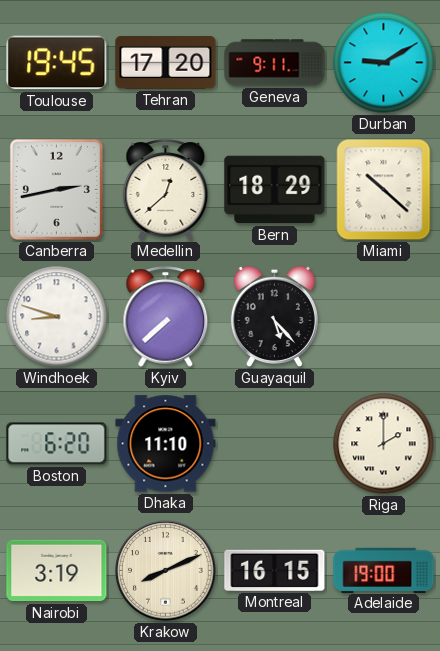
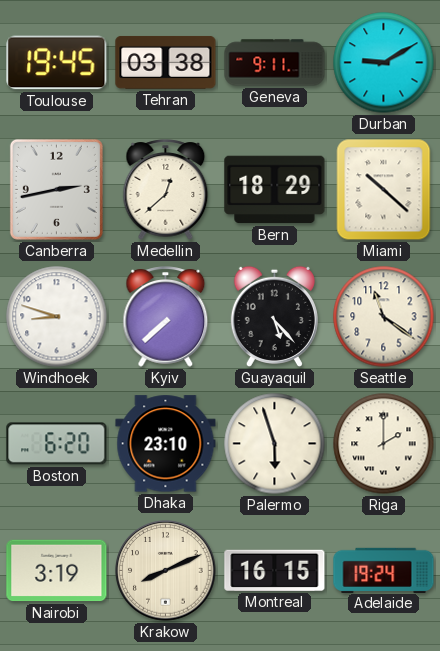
Tehran: 17:20 -> 03:38
Seattle: none -> 11:21
Dhaka: 11:10 -> 23:10
Palermo: none -> 5:57
Adelaide: 19:00 -> 19:24
